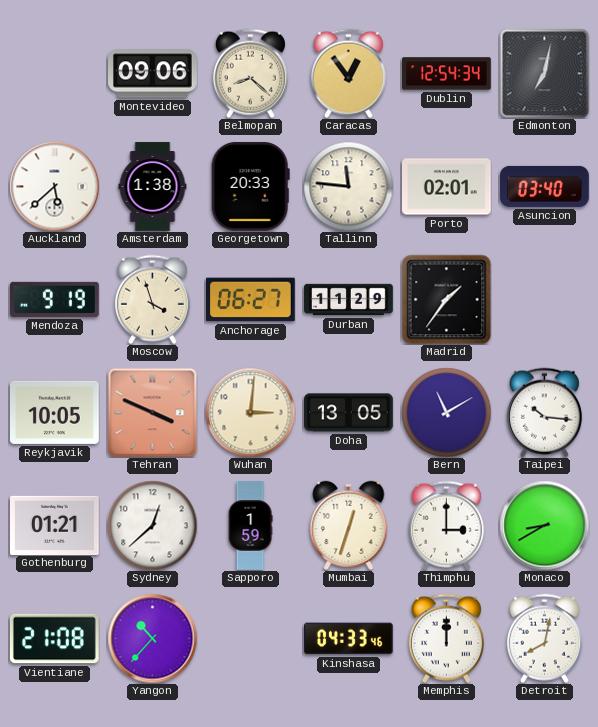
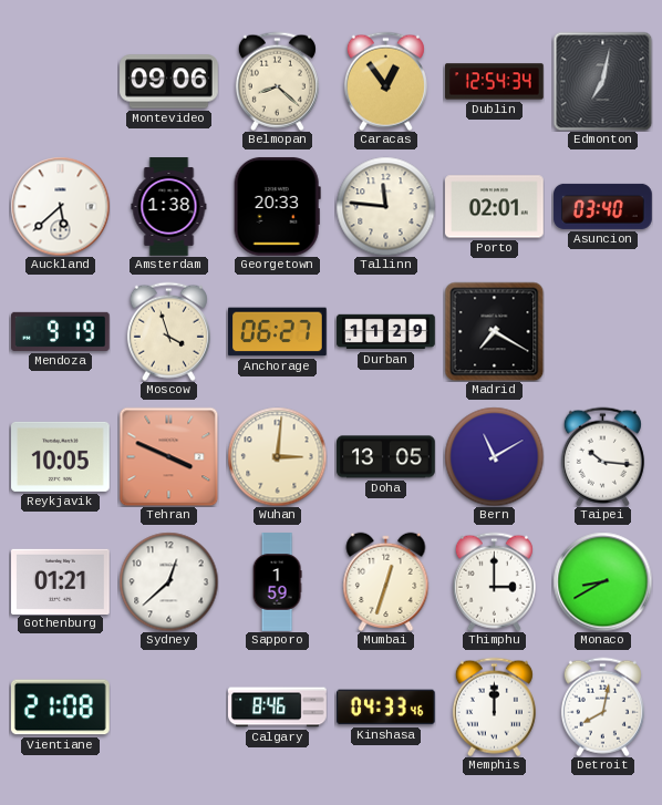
Madrid: 1:36 -> 7:20
Yangon: 10:37 -> none
Calgary: none -> 8:46
